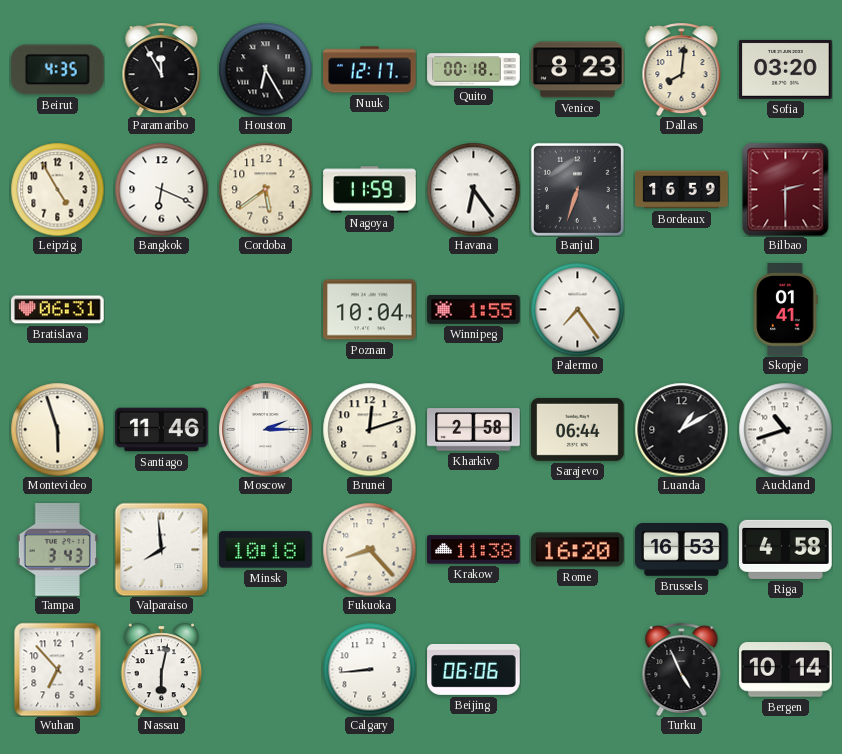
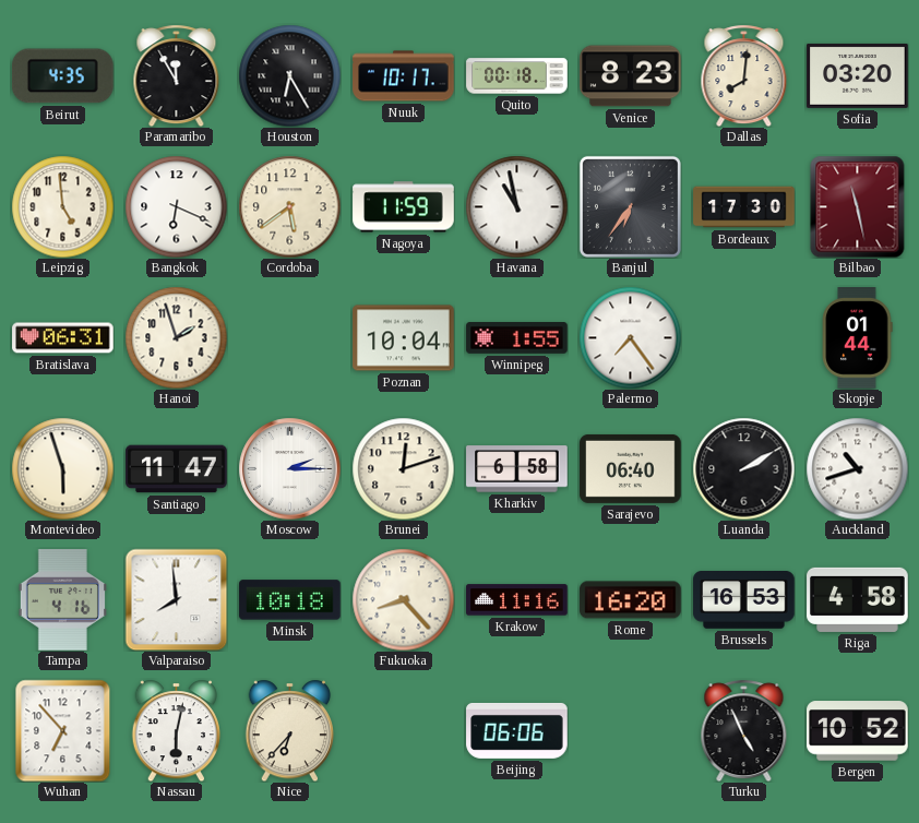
Nuuk: 12:17 -> 10:17
Leipzig: 4:55 -> 4:59
Havana: 6:24 -> 10:58
Banjul: 6:33 -> 6:36
Bordeaux: 16:59 -> 17:30
Bilbao: 2:30 -> 11:28
Hanoi: none -> 1:57
Skopje: 01:41 -> 01:44
Santiago: 11:46 -> 11:47
Kharkiv: 2:58 -> 6:58
Sarajevo: 06:44 -> 06:40
Luanda: 1:10 -> 2:10
Tampa: 3:43 -> 4:16
Krakow: 11:38 -> 11:16
Nice: none -> 6:37
Calgary: 8:44 -> none
Bergen: 10:14 -> 10:52
